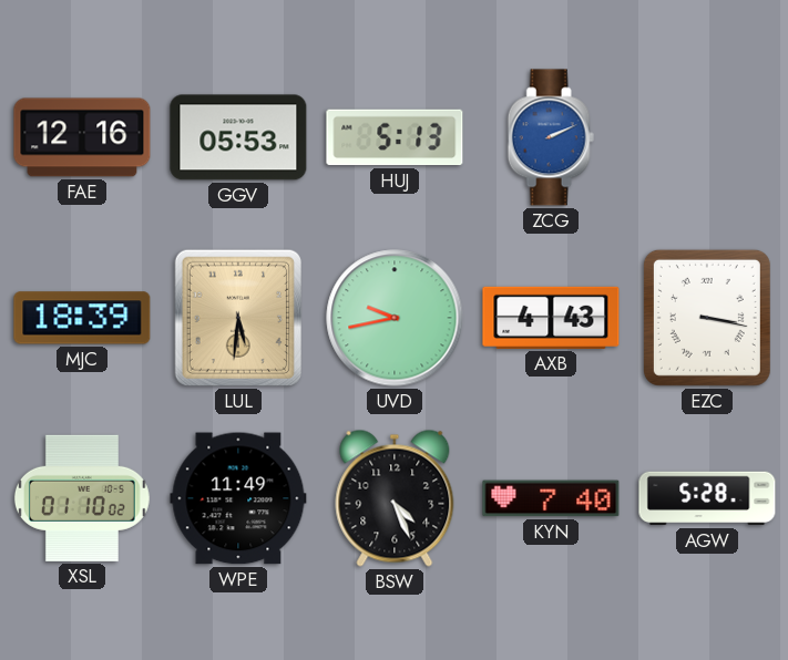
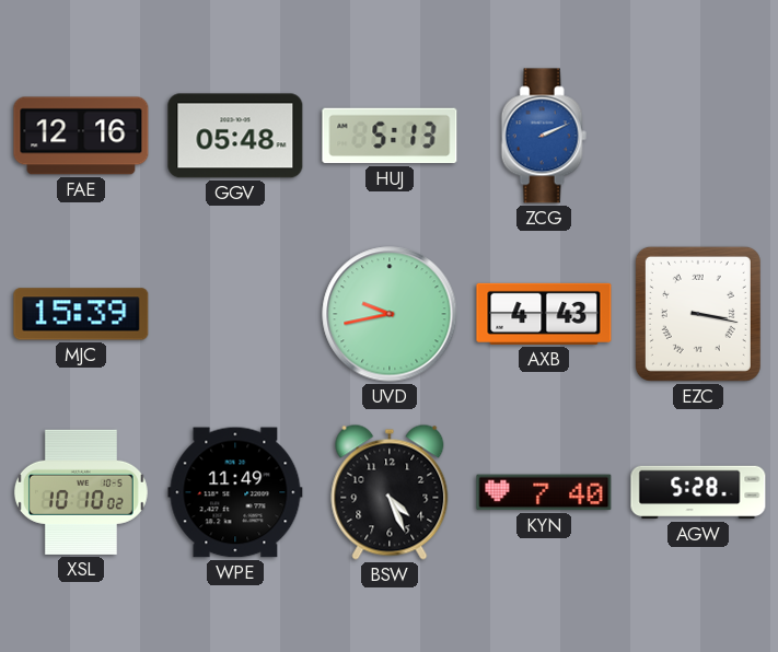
GGV: 05:53 -> 05:48
MJC: 18:39 -> 15:39
LUL: 5:31 -> none
XSL: 01:10 -> 10:10
